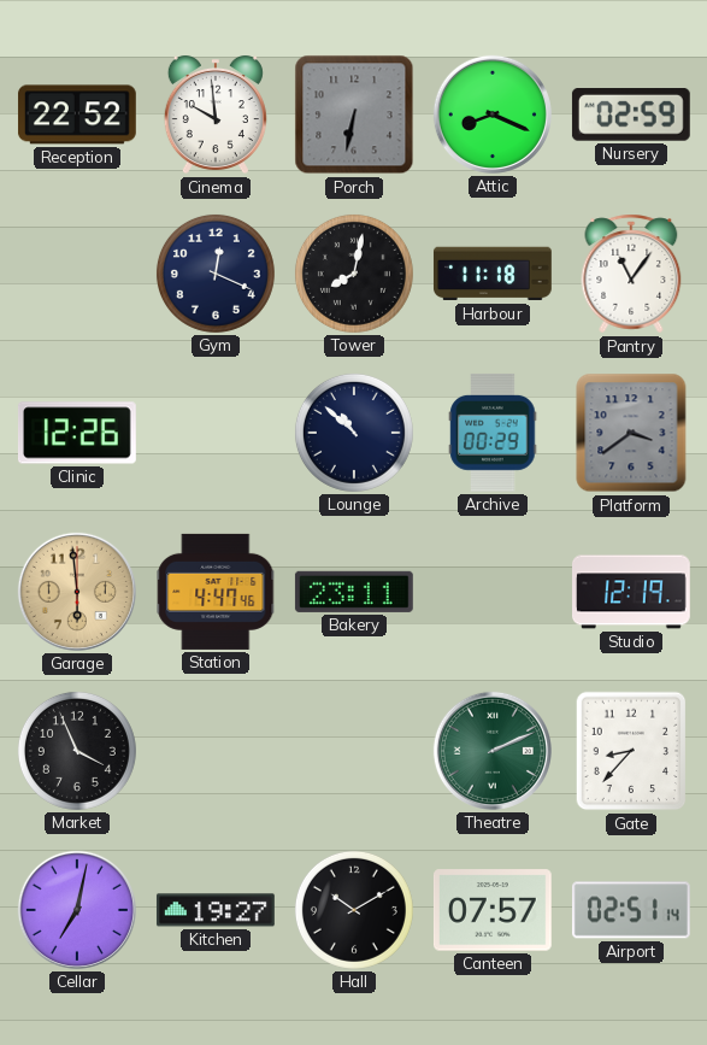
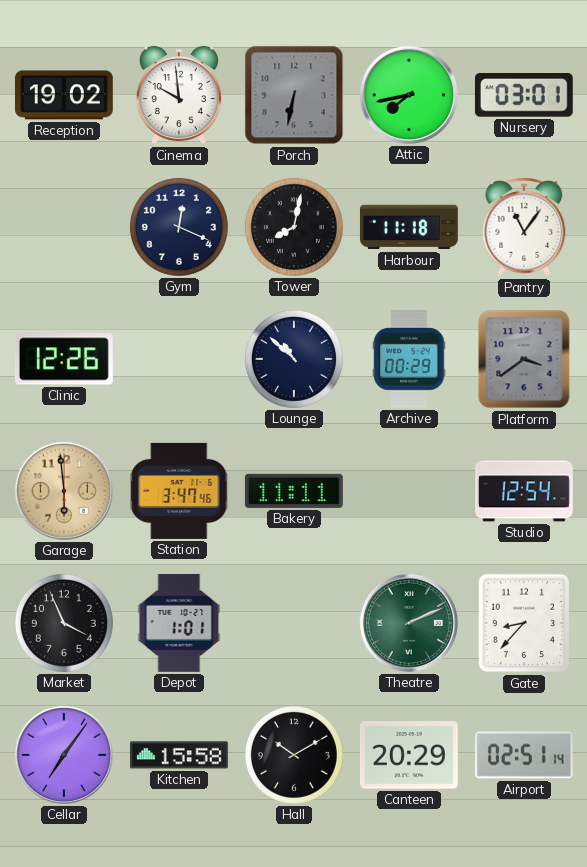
Reception: 22:52 -> 19:02
Attic: 8:19 -> 7:43
Nursery: 02:59 -> 03:01
Station: 4:47 -> 3:47
Bakery: 23:11 -> 11:11
Studio: 12:19 -> 12:54
Depot: none -> 1:01
Cellar: 7:02 -> 7:06
Kitchen: 19:27 -> 15:58
Canteen: 07:57 -> 20:29
